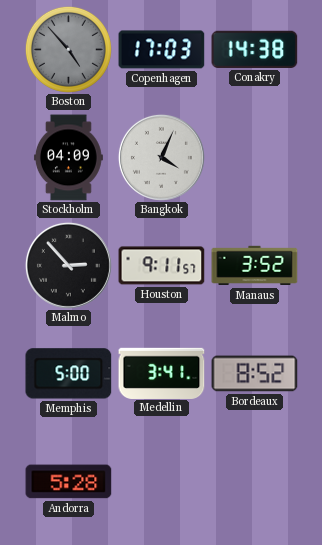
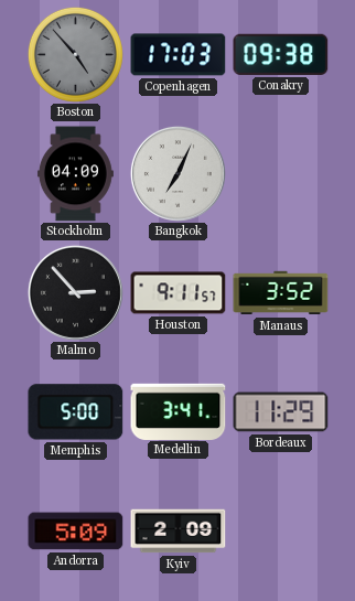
Conakry: 14:38 -> 09:38
Bangkok: 4:04 -> 7:04
Bordeaux: 8:52 -> 11:29
Andorra: 5:28 -> 5:09
Kyiv: none -> 2:09
